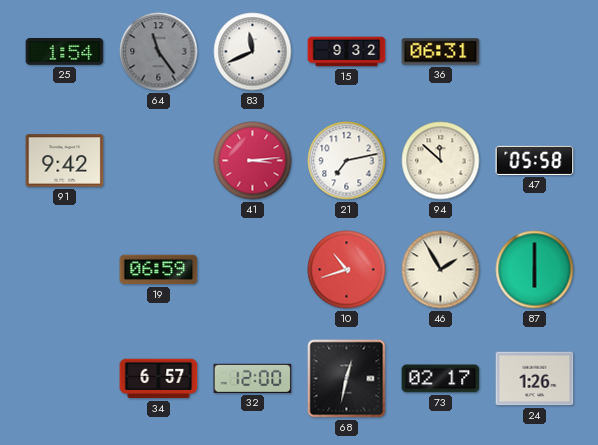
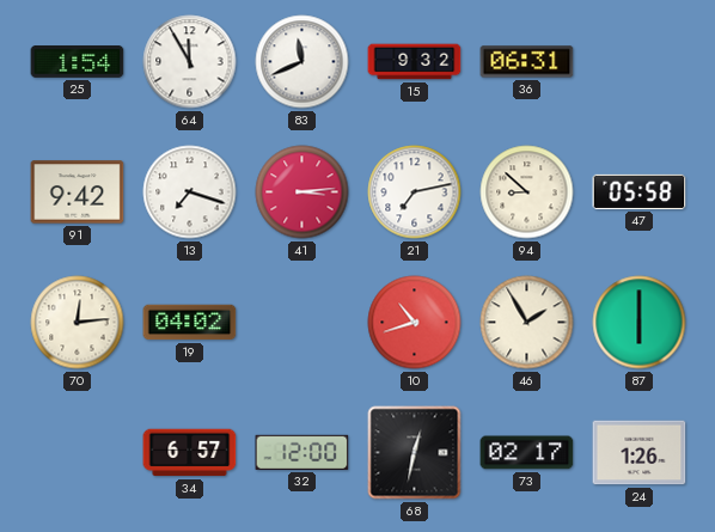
64: 11:24 -> 11:55
64 dial: grey -> white
13: none -> 7:18
94: 11:52 -> 8:52
70: none -> 12:14
19: 06:59 -> 04:02
